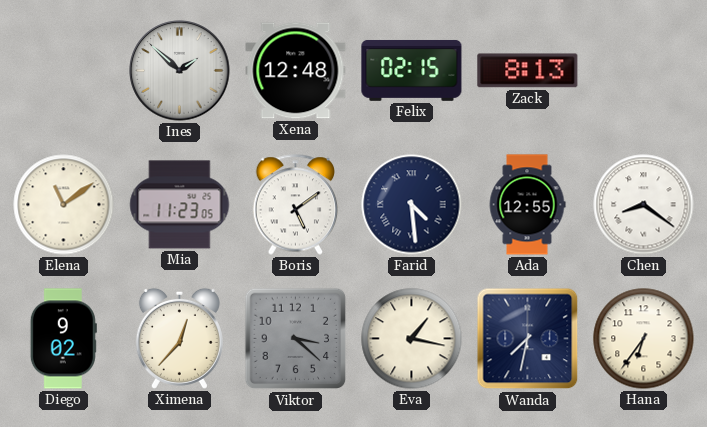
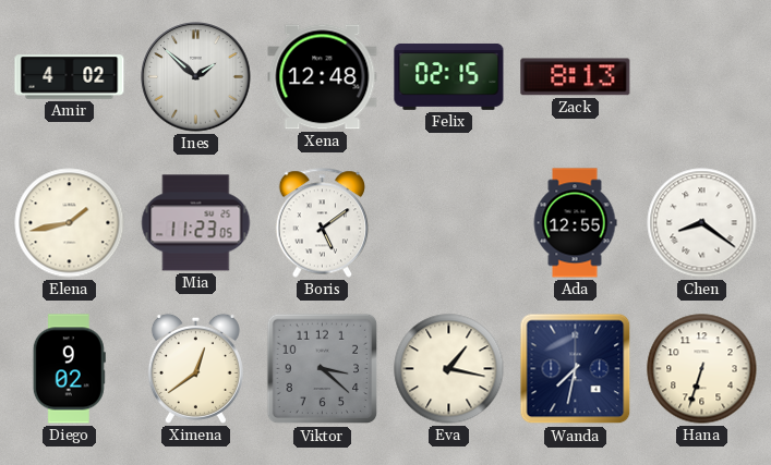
Amir: none -> 4:02
Elena: 11:09 -> 1:43
Farid: 4:29 -> none
Ximena: 12:37 -> 12:39
Hana: 6:36 -> 6:33
